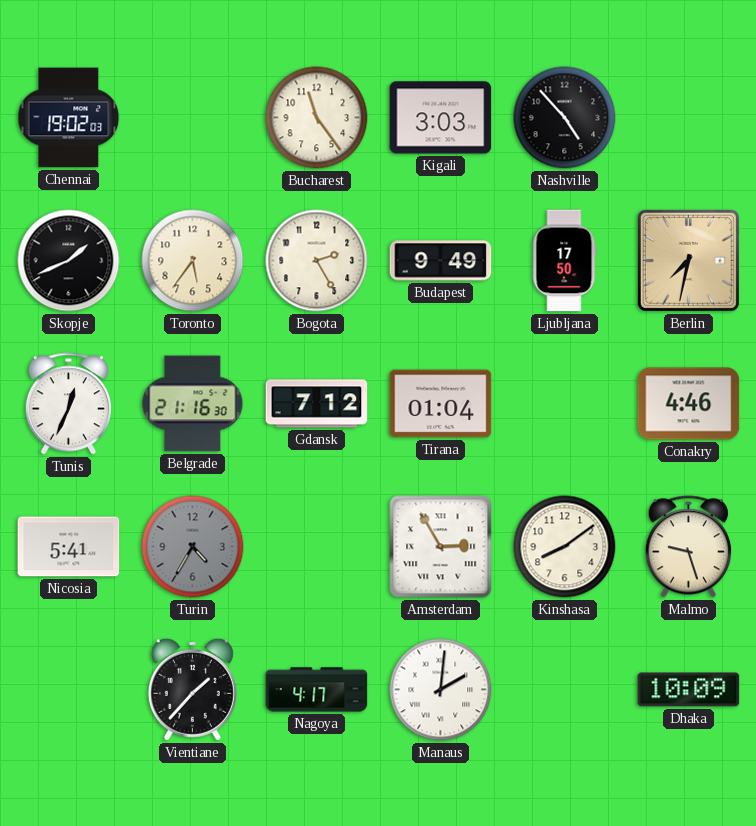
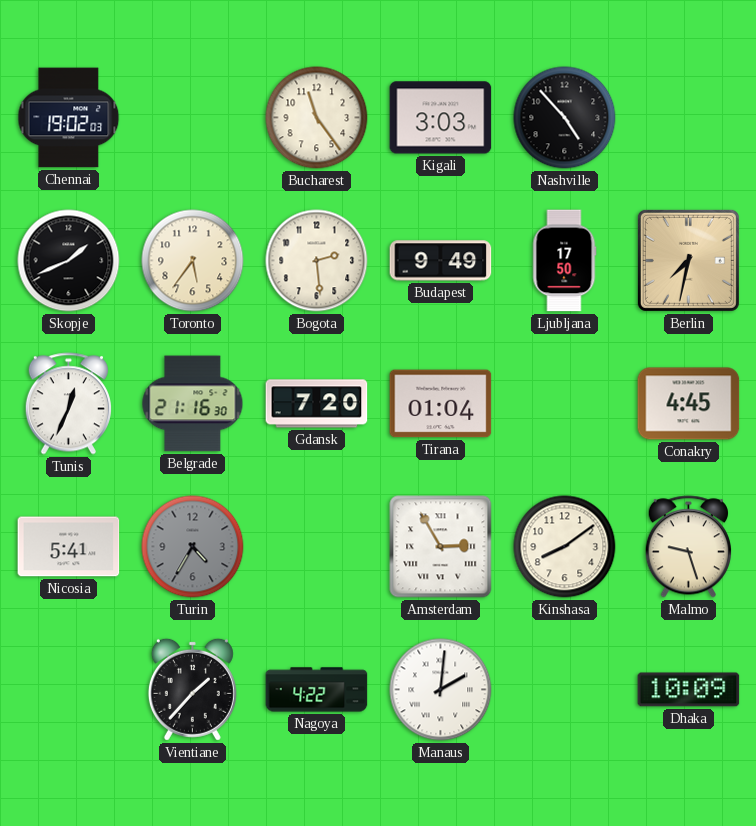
Bogota: 2:25 -> 2:29
Gdansk: 7:12 -> 7:20
Conakry: 4:46 -> 4:45
Nagoya: 4:17 -> 4:22
